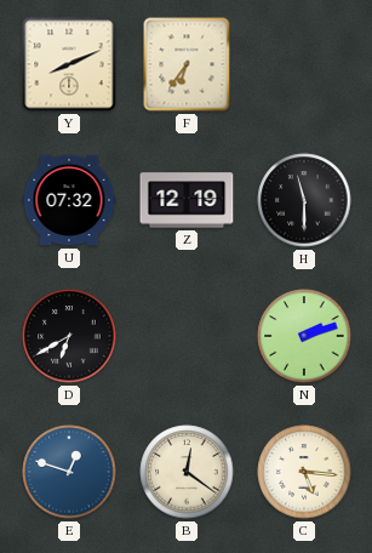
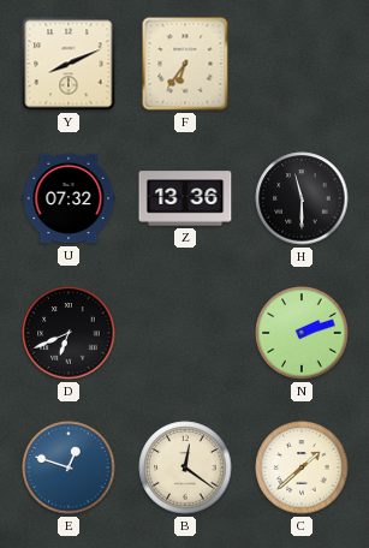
Z: 12:19 -> 13:36
D: 6:40 -> 6:41
C: 5:16 -> 1:38
